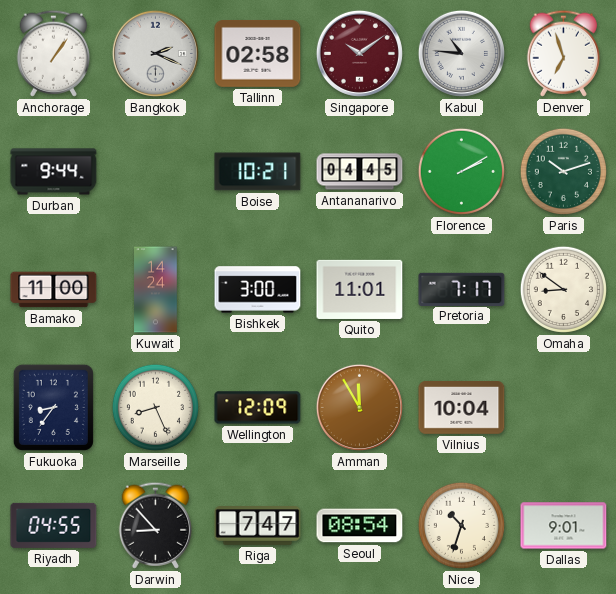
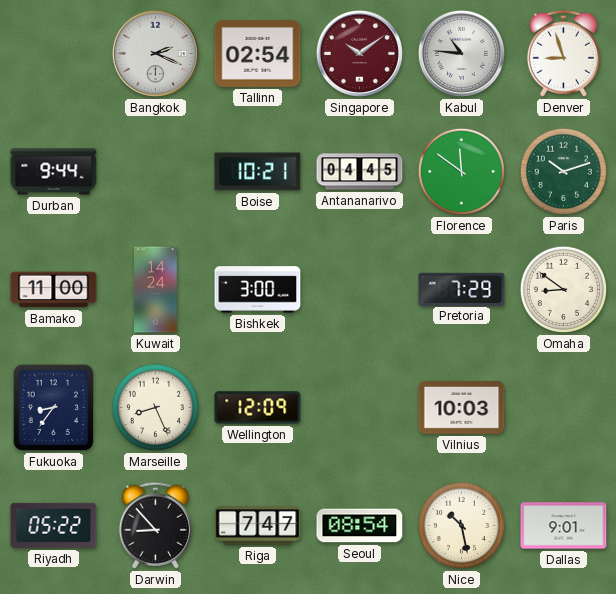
Anchorage: 1:06 -> none
Tallinn: 02:58 -> 02:54
Denver: 6:57 -> 8:57
Florence: 2:10 -> 11:51
Quito: 11:01 -> none
Pretoria: 7:17 -> 7:29
Amman: 11:55 -> none
Vilnius: 10:04 -> 10:03
Riyadh: 04:55 -> 05:22
Nice: 10:33 -> 10:28
